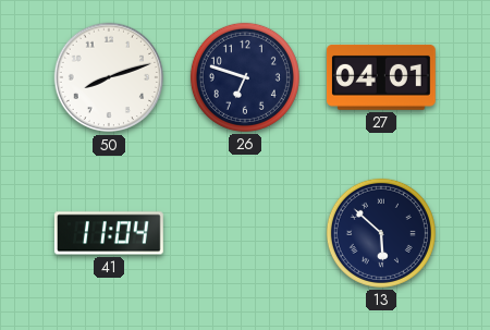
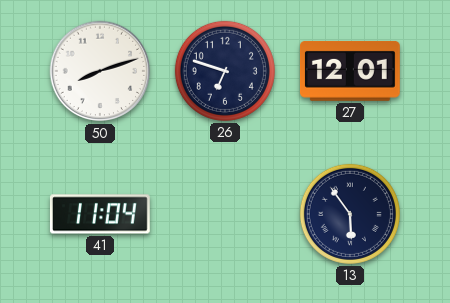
27: 04:01 -> 12:01
13: 5:52 -> 5:54
